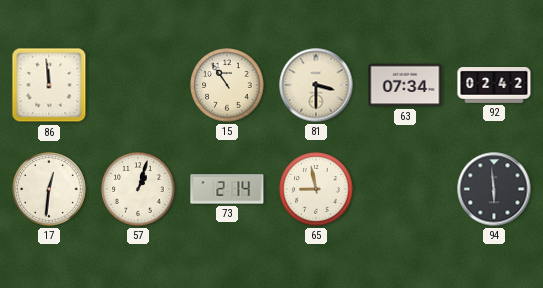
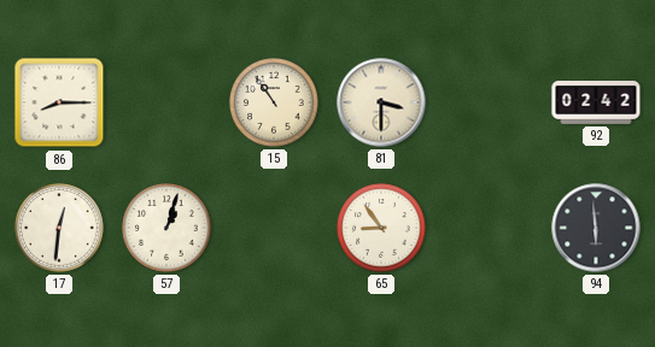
86: 11:59 -> 8:15
63: 07:34 -> none
73: 2:14 -> none
65: 8:58 -> 8:54
